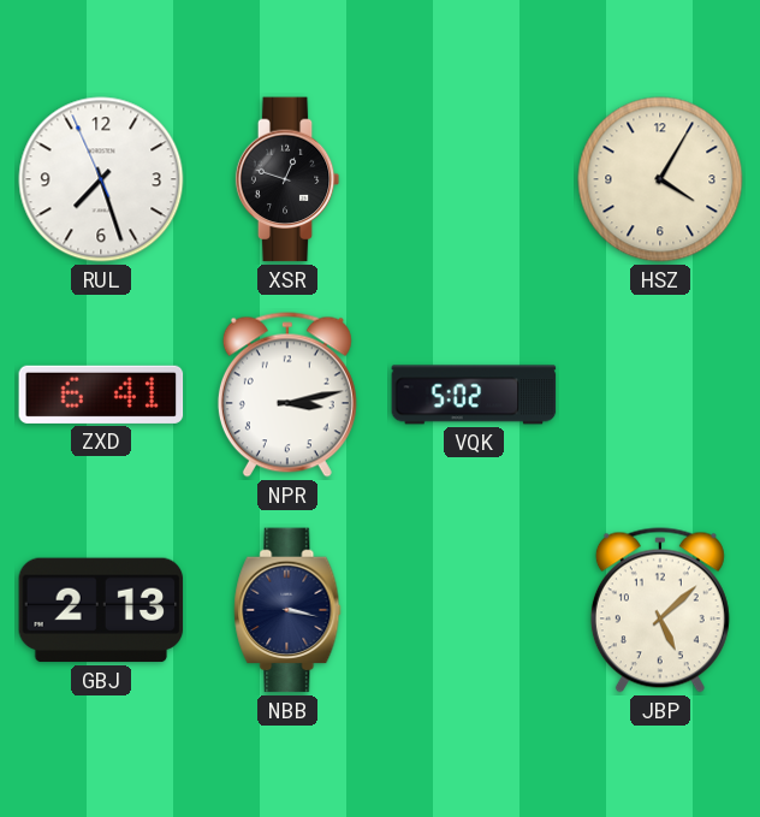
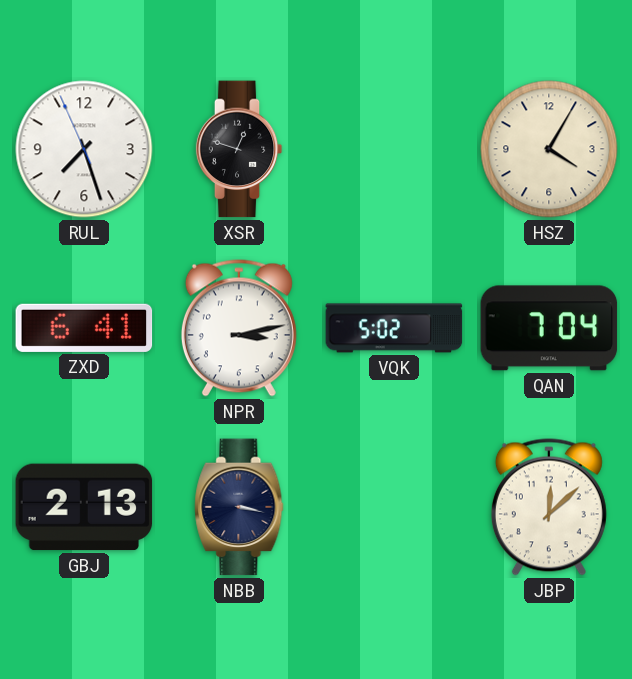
QAN: none -> 7:04
JBP: 5:08 -> 12:08
